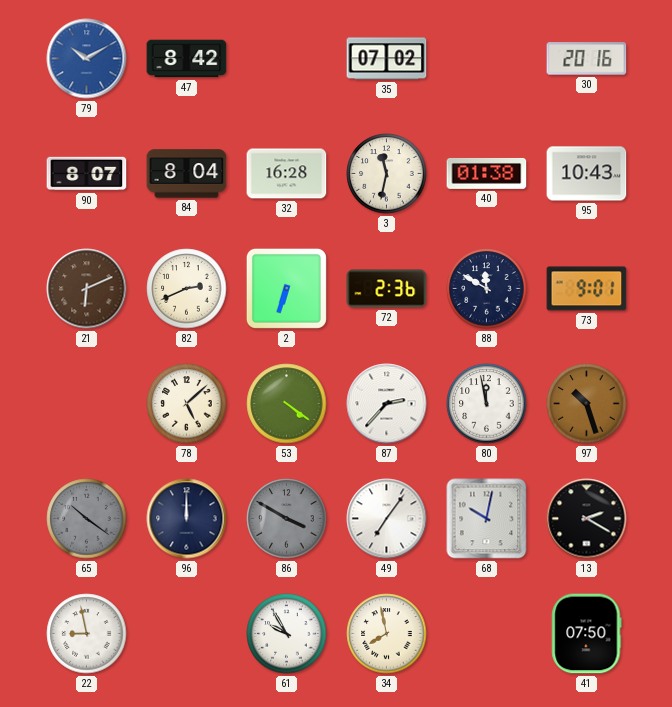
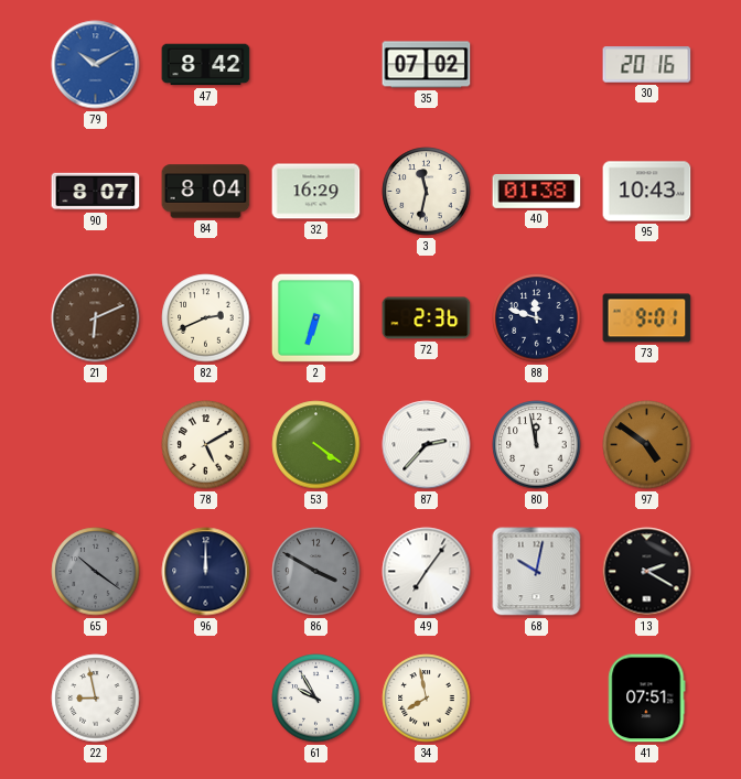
32: 16:28 -> 16:29
88: 11:50 -> 11:48
78: 5:08 -> 5:10
97: 10:27 -> 4:51
41: 07:50 -> 07:51
